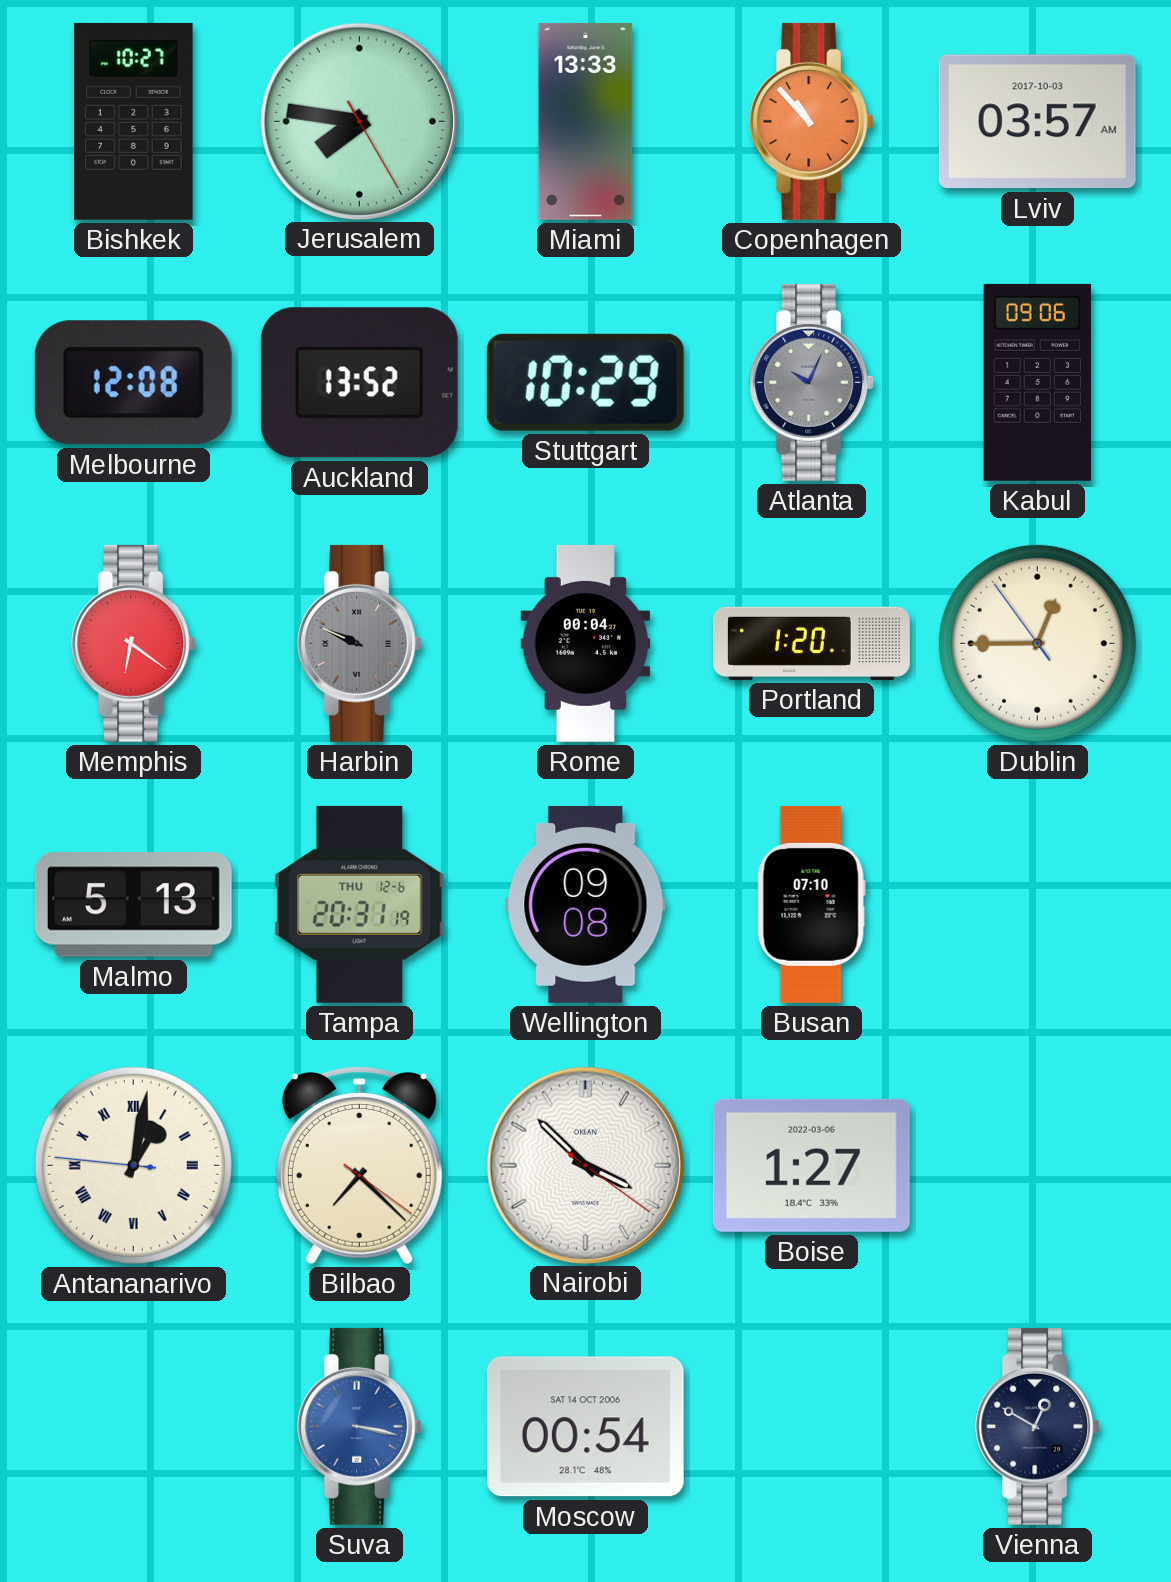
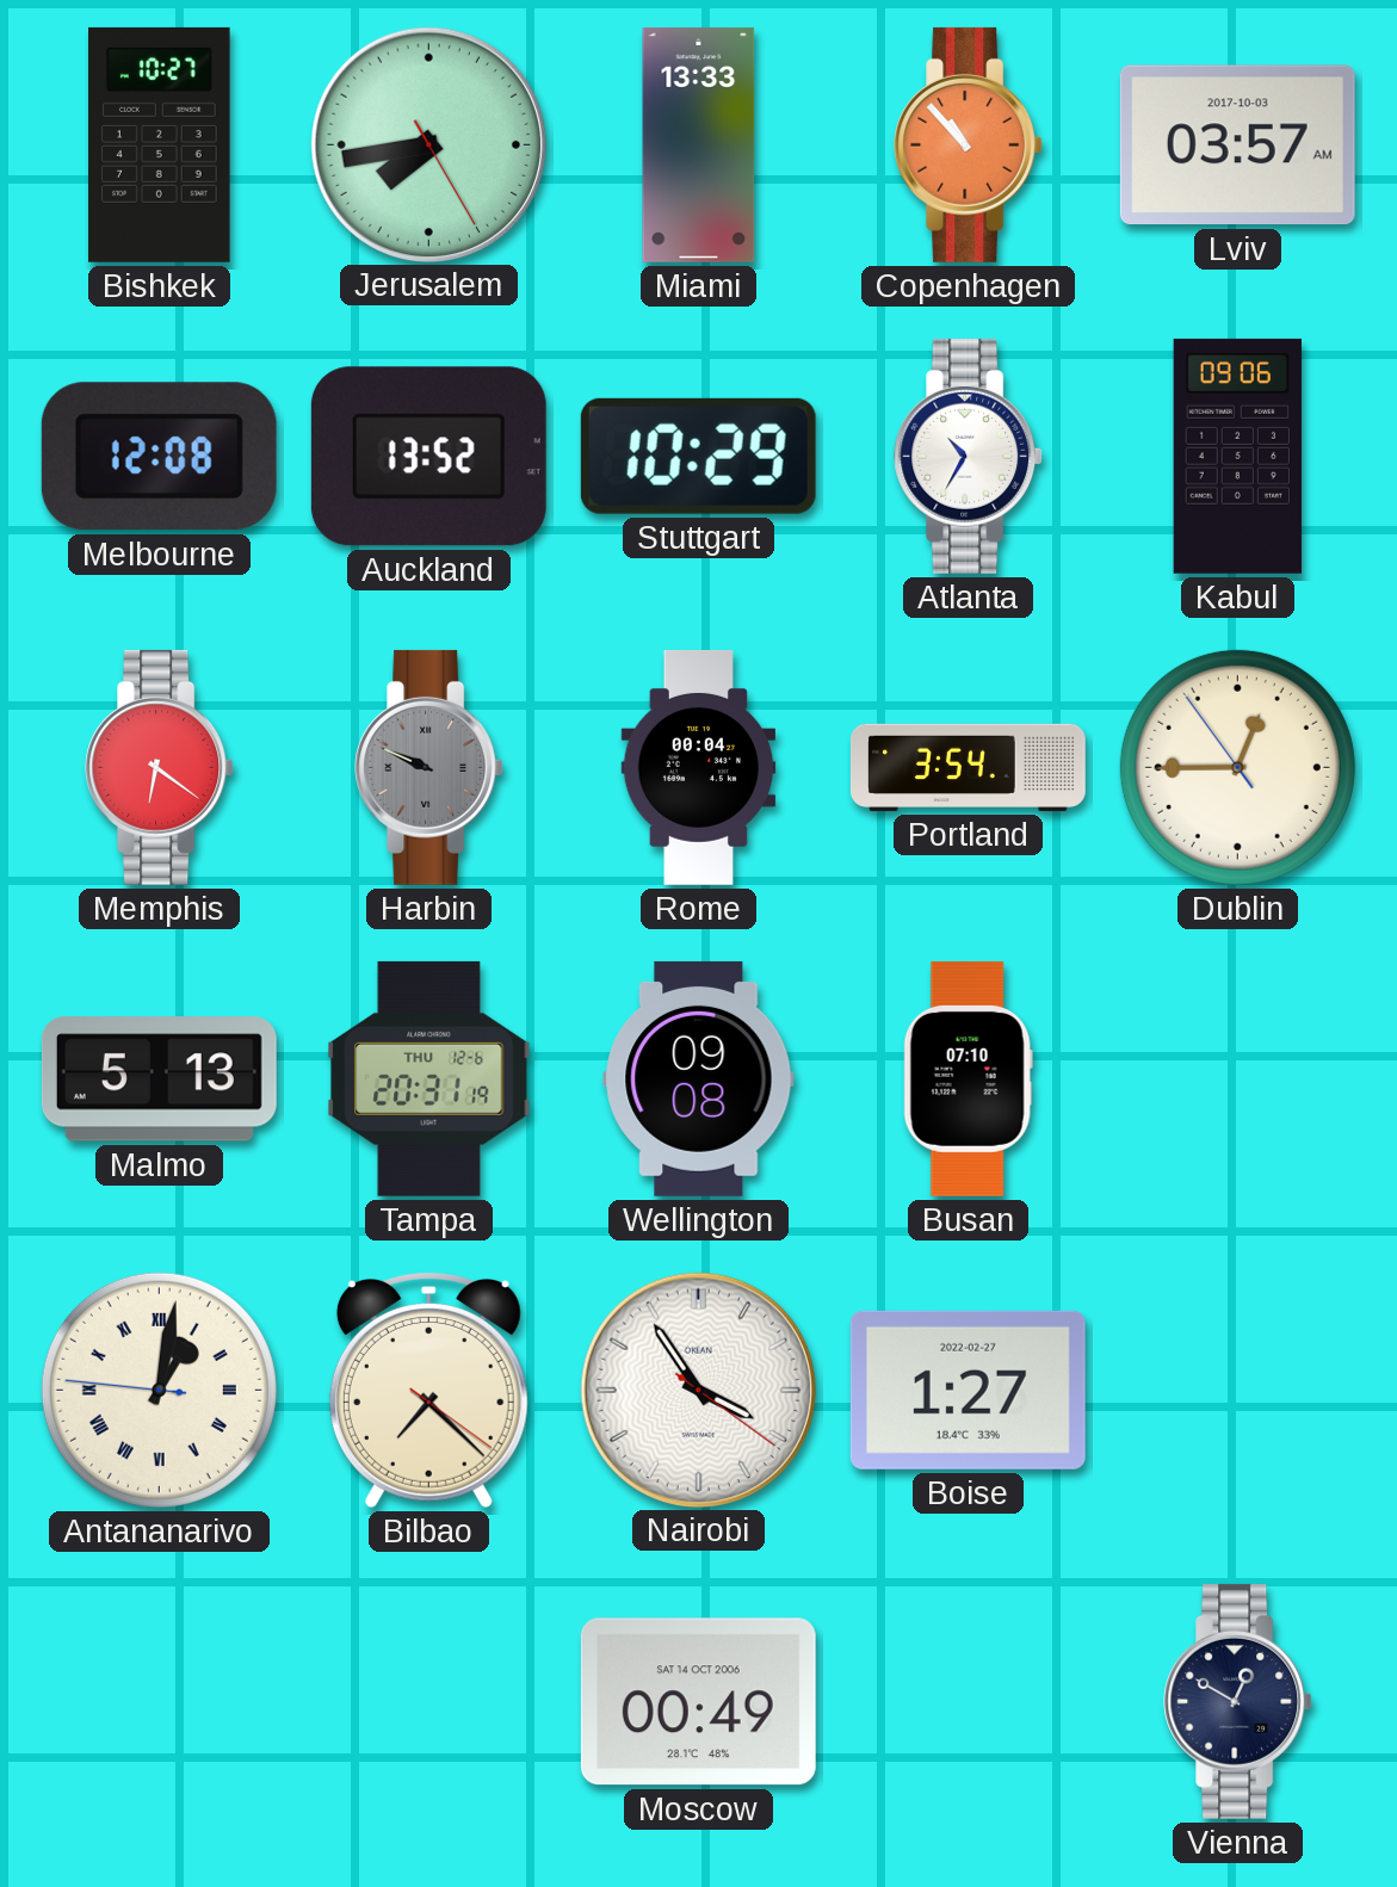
Jerusalem: 7:46 -> 7:43
Atlanta: 10:04 -> 10:35
Atlanta dial: grey -> white
Portland: 1:20 -> 3:54
Nairobi: 3:52 -> 3:54
Boise date: 2022-03-06 -> 2022-02-27
Suva: 3:17 -> none
Moscow: 00:54 -> 00:49
